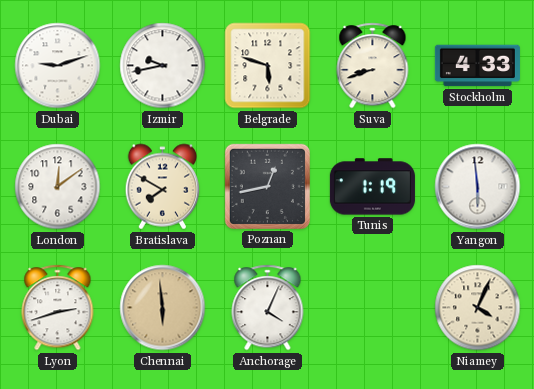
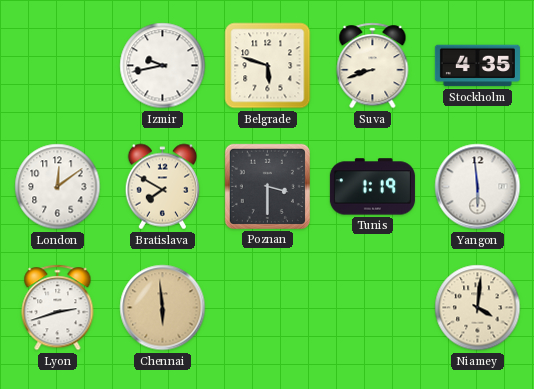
Dubai: 9:12 -> none
Stockholm: 4:33 -> 4:35
Poznan: 12:43 -> 3:30
Anchorage: 4:04 -> none
Niamey: 4:04 -> 4:01
